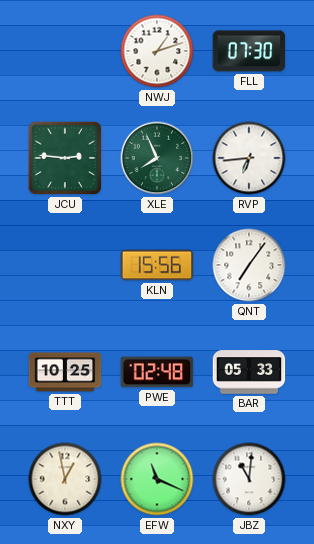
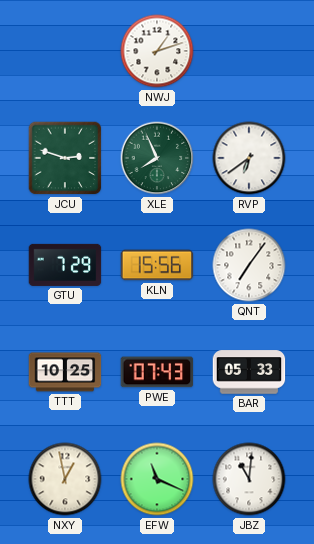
FLL: 07:30 -> none
JCU: 2:46 -> 2:48
RVP: 6:44 -> 6:39
GTU: none -> 7:29
PWE: 02:48 -> 07:43
